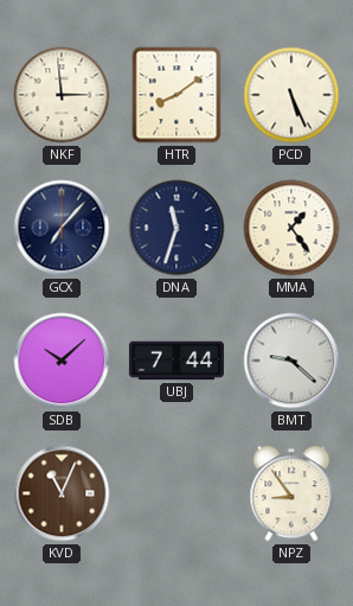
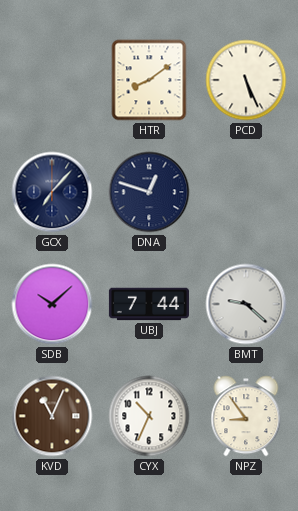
NKF: 2:59 -> none
DNA: 11:33 -> 12:48
MMA: 1:24 -> none
CYX: none -> 10:34
